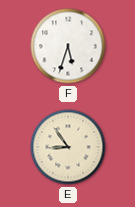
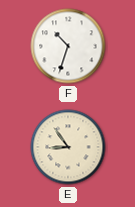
F: 5:33 -> 10:33
